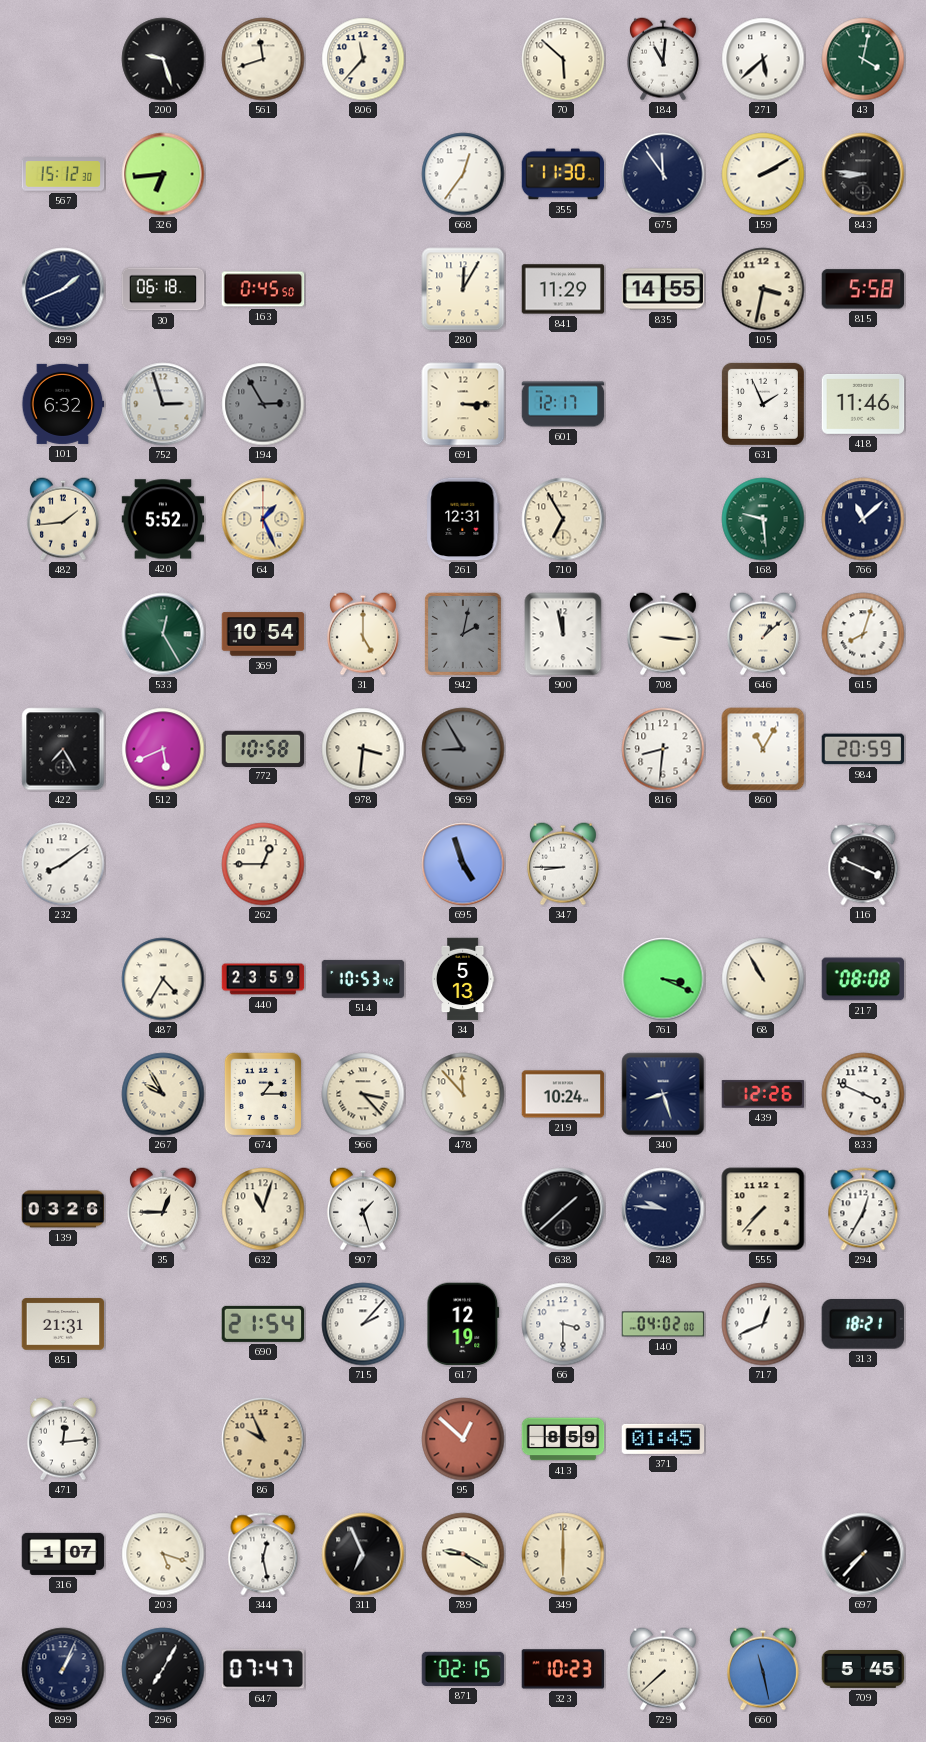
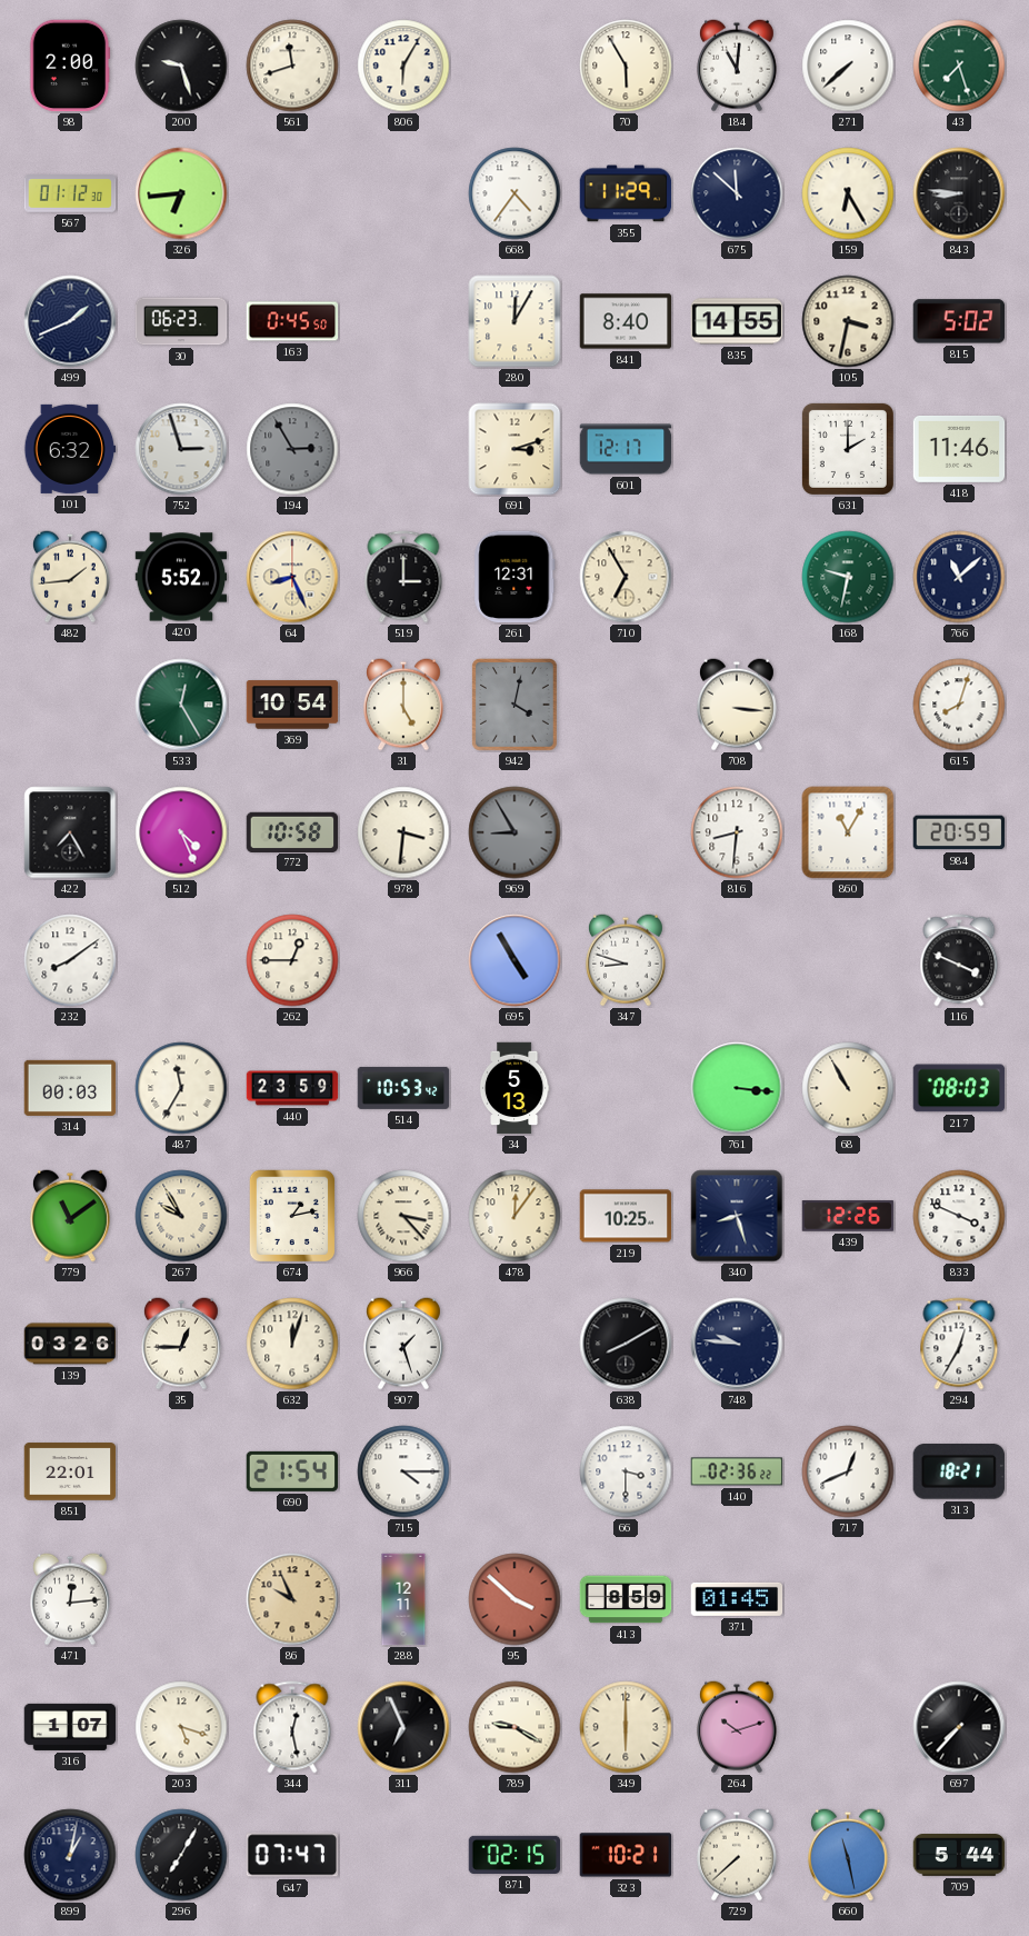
98: none -> 2:00
806: 11:37 -> 6:05
70: 5:52 -> 5:55
271: 5:38 -> 7:38
43: 4:02 -> 7:27
567: 15:12 -> 01:12
668: 12:36 -> 4:36
355: 11:30 -> 11:29
675: 11:54 -> 11:52
159: 2:10 -> 6:25
30: 06:18 -> 06:23
841: 11:29 -> 8:40
815: 5:58 -> 5:02
691: 3:15 -> 3:12
631: 1:56 -> 2:00
64: 1:26 -> 8:26
519: none -> 3:00
168: 9:29 -> 9:32
942: 2:02 -> 4:02
900: 11:58 -> none
646: 1:08 -> none
512: 5:41 -> 4:26
695: 4:57 -> 4:55
347: 8:45 -> 8:48
314: none -> 00:03
487: 4:35 -> 11:35
761: 3:19 -> 3:16
217: 08:08 -> 08:03
779: none -> 11:09
674: 1:15 -> 1:13
478: 11:53 -> 12:06
219: 10:24 -> 10:25
632: 11:03 -> 12:03
638: 1:38 -> 8:10
555: 7:37 -> none
851: 21:31 -> 22:01
715: 2:07 -> 4:15
617: 12:19 -> none
140: 04:02 -> 02:36
288: none -> 12:11
95: 12:52 -> 3:52
264: none -> 10:12
899: 1:04 -> 1:02
323: 10:23 -> 10:21
709: 5:45 -> 5:44
